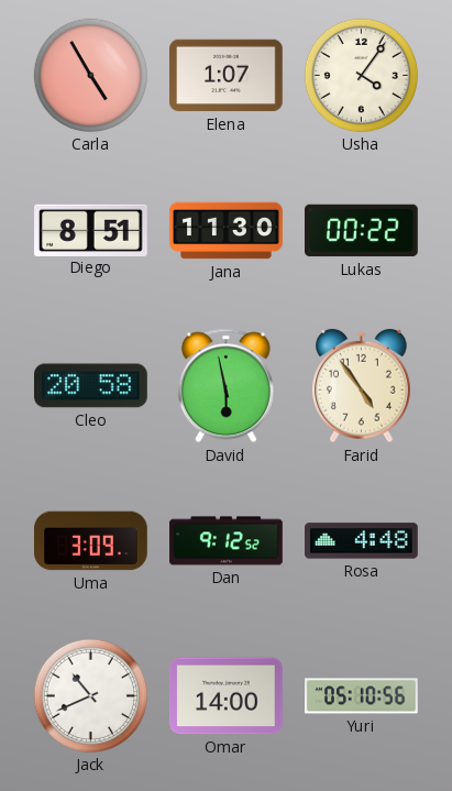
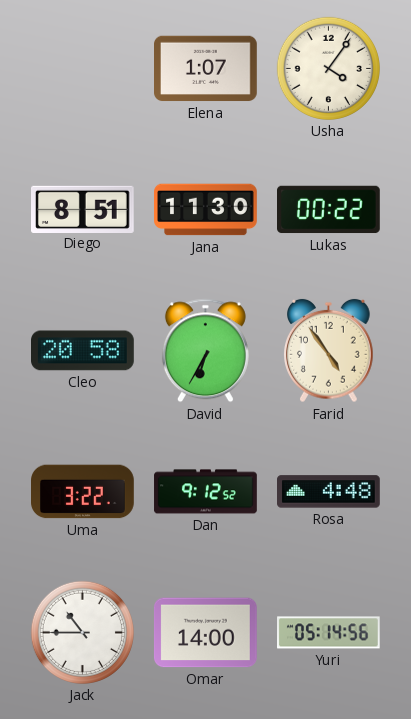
Carla: 4:55 -> none
David: 5:58 -> 6:35
Uma: 3:09 -> 3:22
Jack: 10:41 -> 10:45
Yuri: 05:10 -> 05:14
